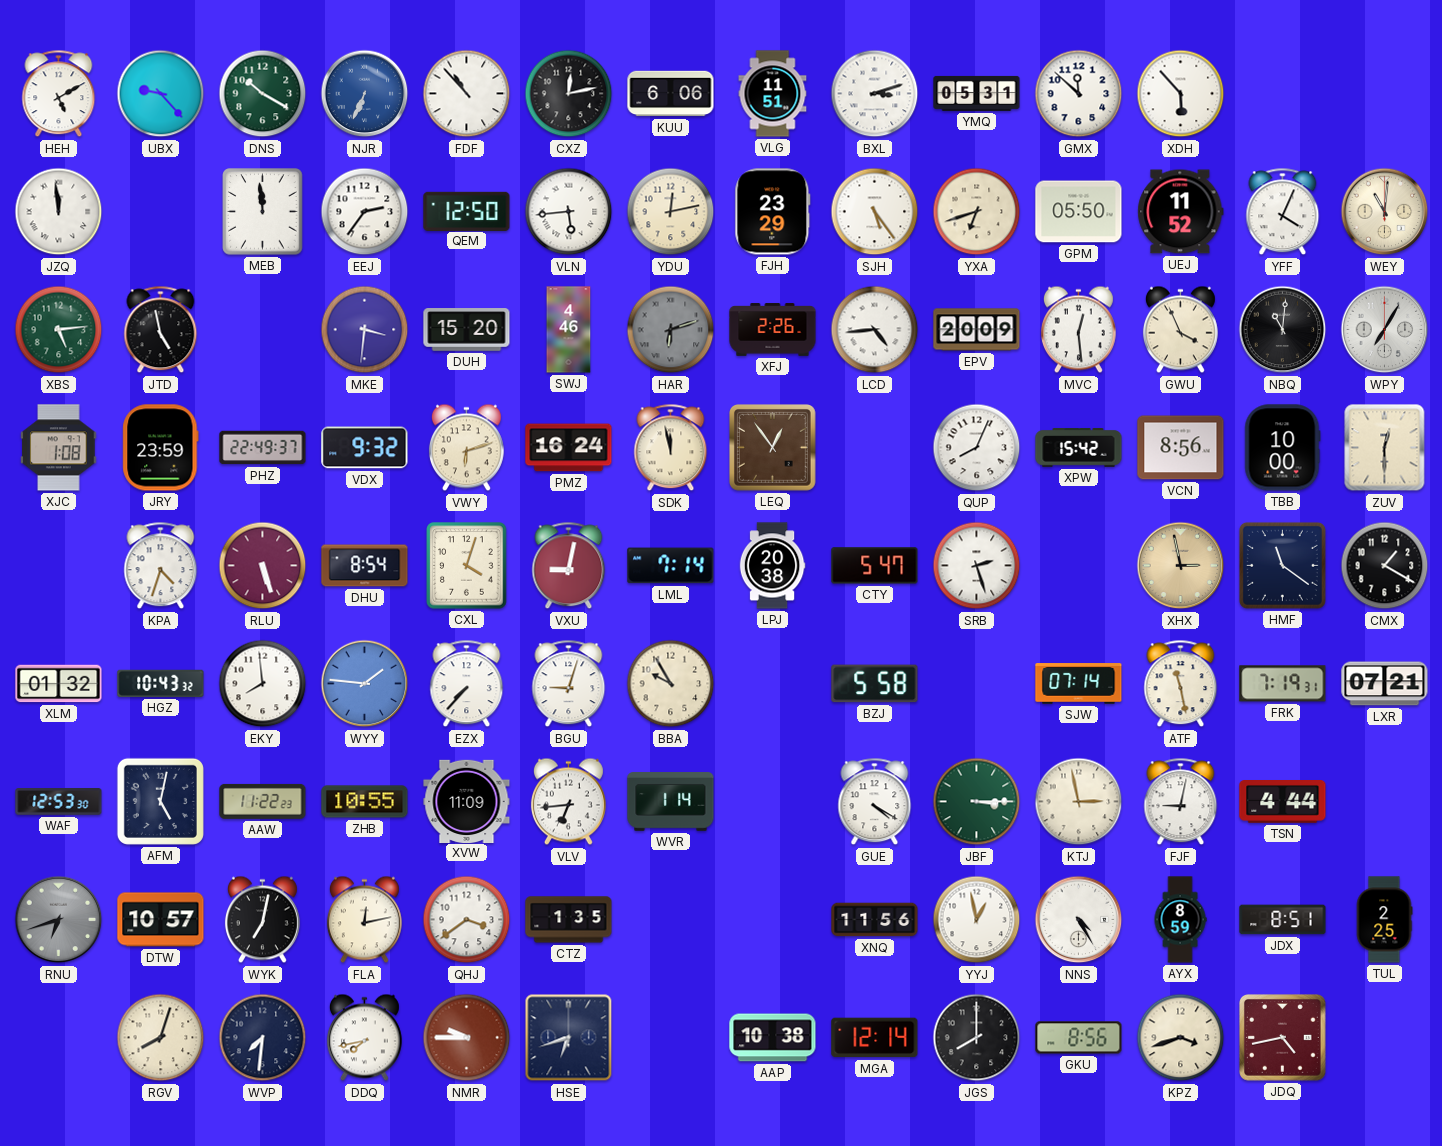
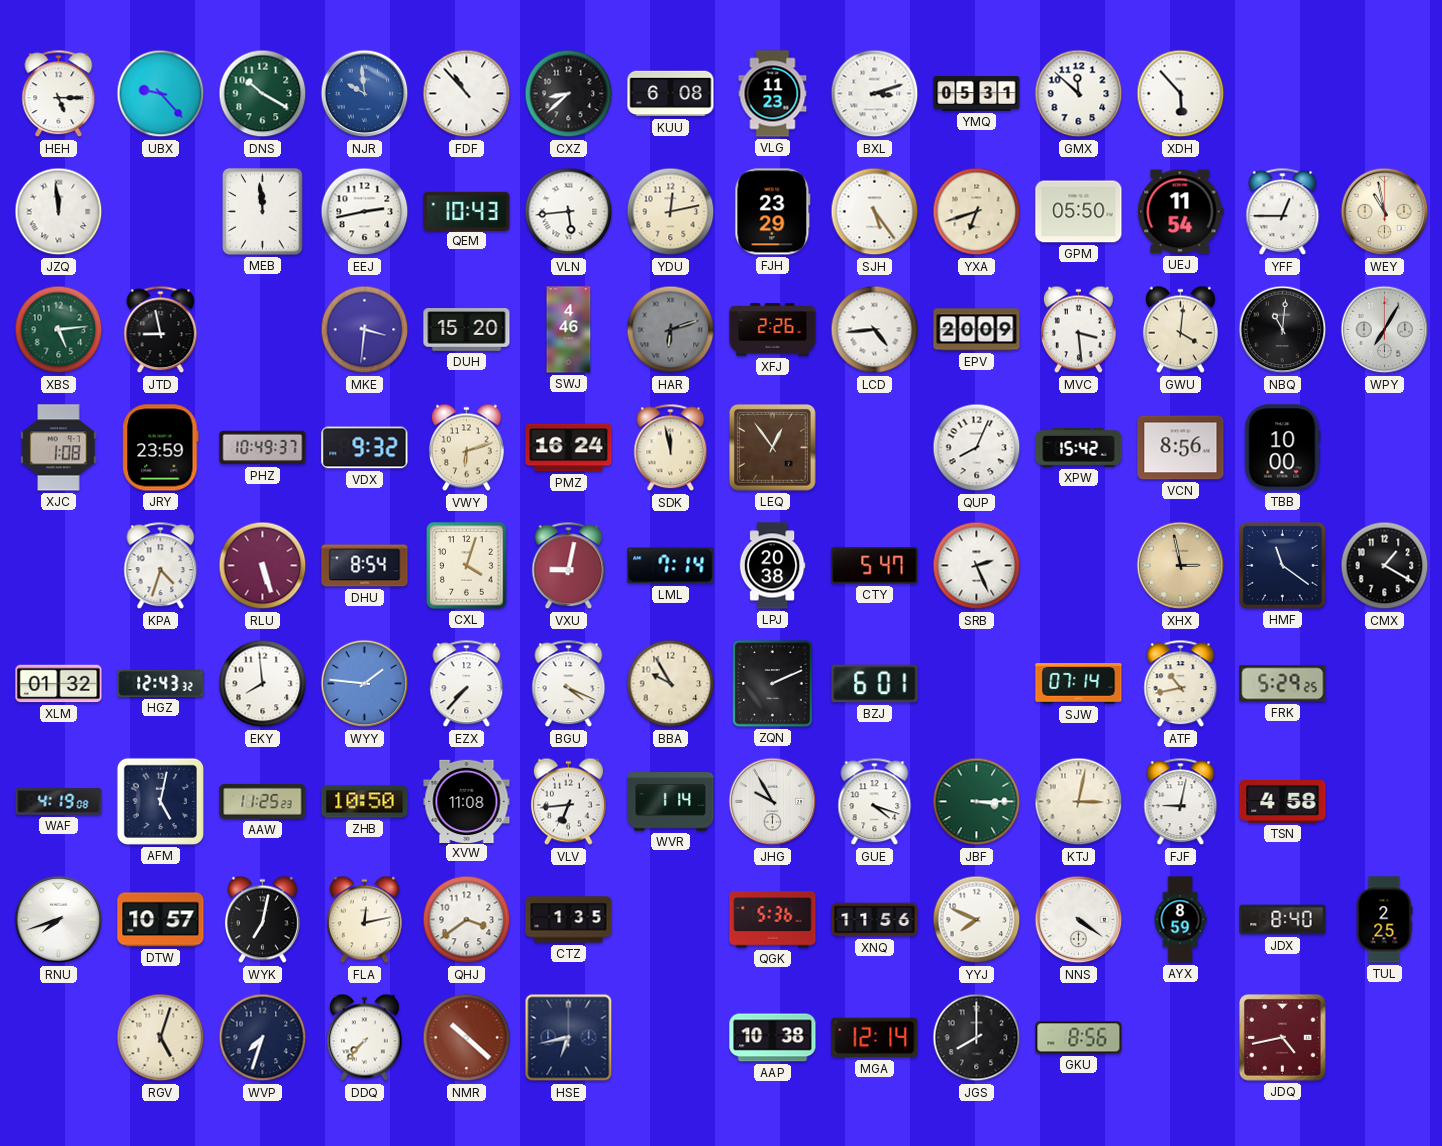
HEH: 5:10 -> 5:15
NJR: 6:34 -> 9:59
CXZ: 12:13 -> 8:38
KUU: 6:06 -> 6:08
VLG: 11:51 -> 11:23
EEJ: 2:36 -> 2:43
QEM: 12:50 -> 10:43
UEJ: 11:52 -> 11:54
YFF: 4:04 -> 12:45
WEY: 11:01 -> 10:58
JTD: 4:58 -> 8:58
MVC: 12:29 -> 3:29
GWU: 3:56 -> 4:01
PHZ: 22:49 -> 10:49
ZUV: 12:30 -> none
SRB: 2:27 -> 2:26
HGZ: 10:43 -> 12:43
BGU: 9:03 -> 4:19
ZQN: none -> 2:11
BZJ: 5:58 -> 6:01
ATF: 11:28 -> 10:43
FRK: 7:19 -> 5:29
LXR: 07:21 -> none
WAF: 12:53 -> 4:19
AAW: 11:22 -> 11:25
ZHB: 10:55 -> 10:50
XVW: 11:09 -> 11:08
JHG: none -> 9:55
GUE: 4:20 -> 4:18
KTJ: 2:58 -> 3:02
TSN: 4:44 -> 4:58
RNU: 6:42 -> 7:42
RNU dial: grey -> white
QGK: none -> 5:36
YYJ: 12:58 -> 7:49
NNS: 4:25 -> 4:21
JDX: 8:51 -> 8:40
RGV: 8:03 -> 5:03
WVP: 7:31 -> 7:33
DDQ: 7:43 -> 7:37
NMR: 9:45 -> 10:22
HSE: 6:42 -> 6:43
KPZ: 3:42 -> none
